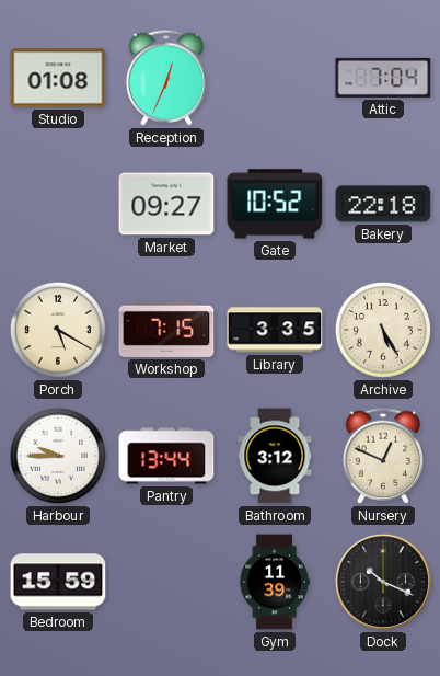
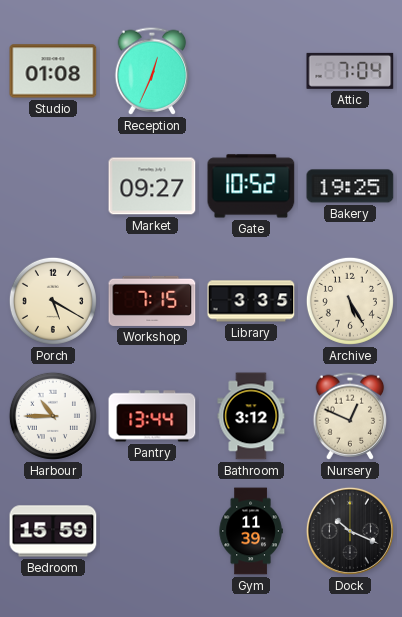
Bakery: 22:18 -> 19:25
Harbour: 9:45 -> 10:45
